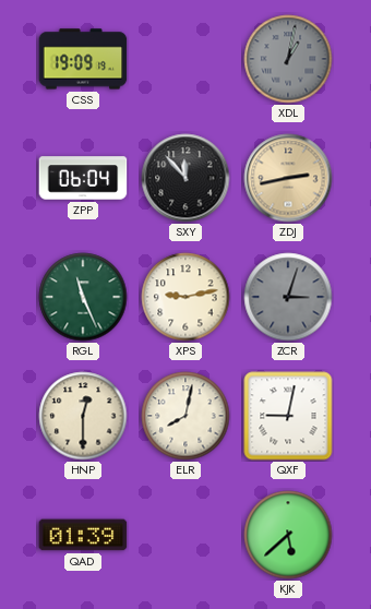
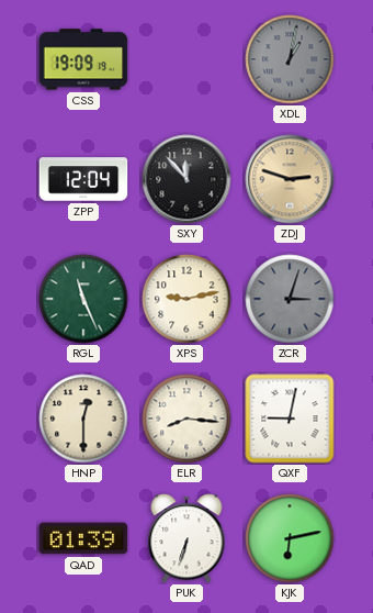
ZPP: 06:04 -> 12:04
ZDJ: 2:43 -> 2:48
ELR: 8:02 -> 8:16
PUK: none -> 6:33
KJK: 5:38 -> 6:13
